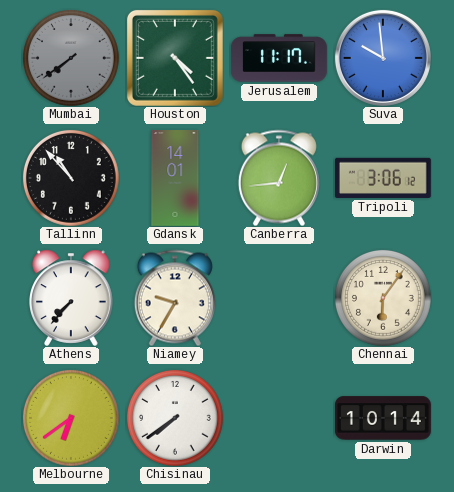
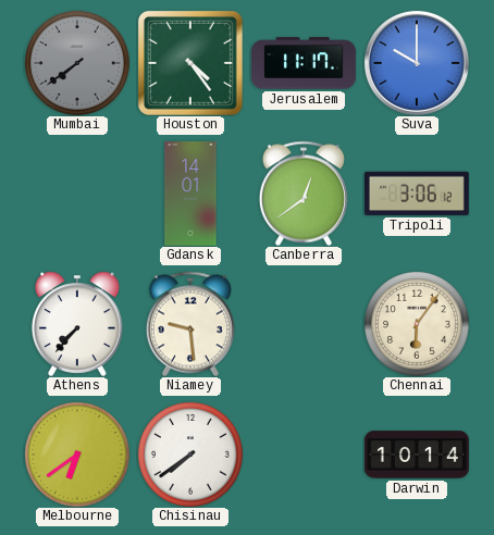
Suva: 9:59 -> 10:00
Tallinn: 10:53 -> none
Canberra: 12:44 -> 12:39
Niamey: 9:35 -> 9:29
